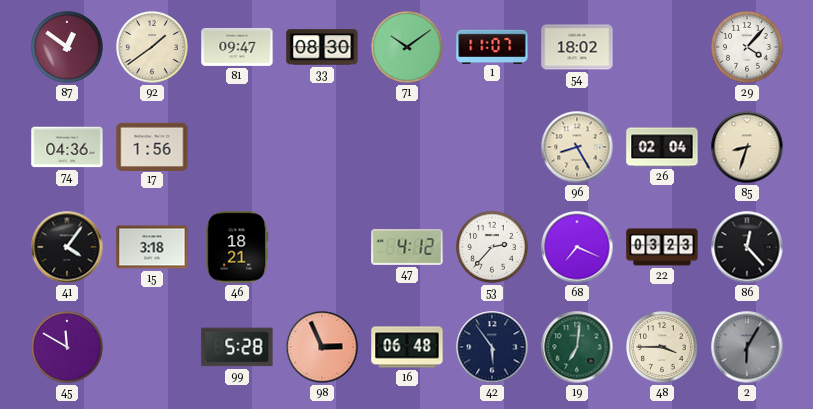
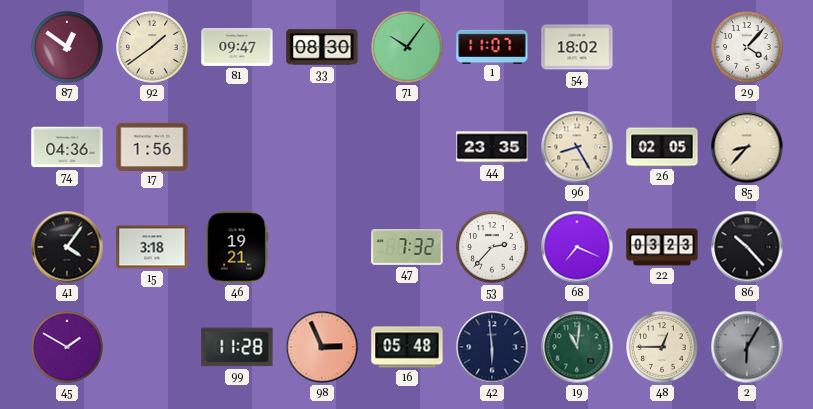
71: 10:09 -> 10:06
44: none -> 23:35
26: 02:04 -> 02:05
85: 8:33 -> 8:37
46: 18:21 -> 19:21
47: 4:12 -> 7:32
86: 12:23 -> 10:23
45: 11:50 -> 1:50
99: 5:28 -> 11:28
16: 06:48 -> 05:48
42: 5:54 -> 5:59
19: 7:01 -> 11:01
48: 3:45 -> 12:45
